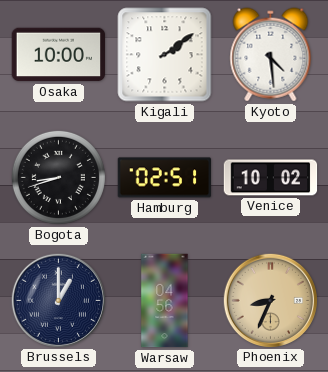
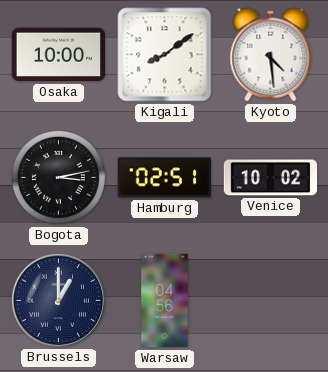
Kigali: 2:09 -> 8:09
Bogota: 8:42 -> 3:13
Phoenix: 8:34 -> none
